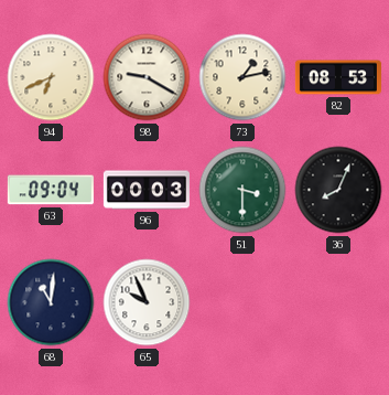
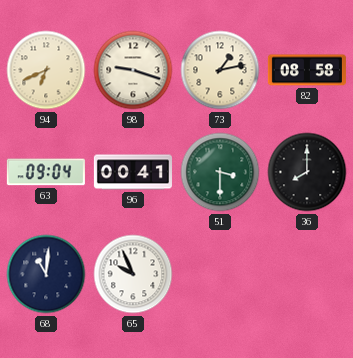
98: 9:20 -> 9:18
82: 08:53 -> 08:58
96: 00:03 -> 00:41
36: 8:04 -> 8:00
